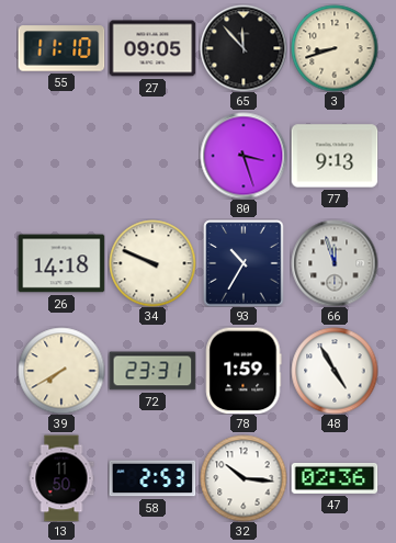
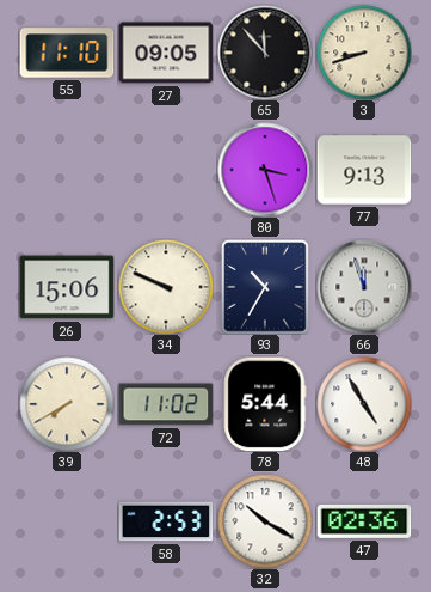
26: 14:18 -> 15:06
72: 23:31 -> 11:02
78: 1:59 -> 5:44
13: 11:50 -> none
32: 10:16 -> 10:20
